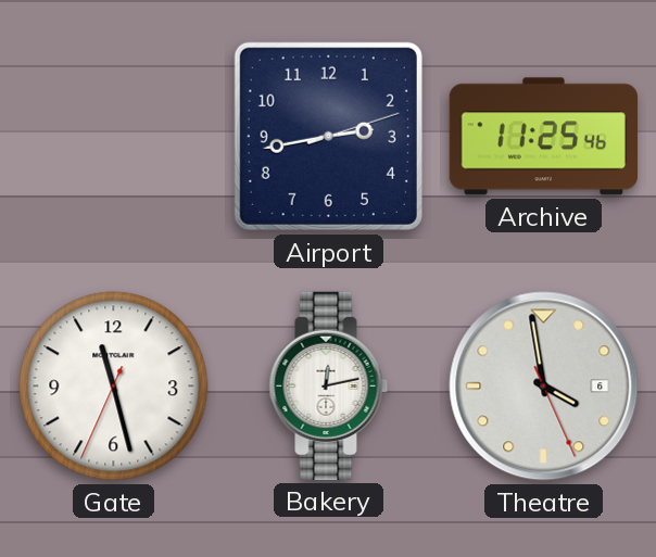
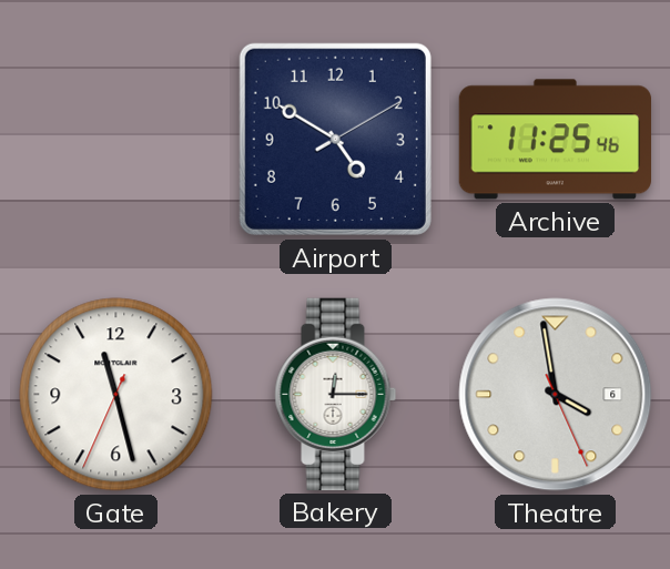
Airport: 2:43 -> 4:50
Bakery: 12:13 -> 12:15
